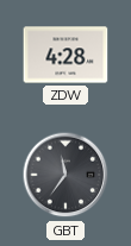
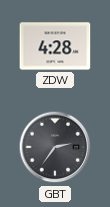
GBT: 11:36 -> 2:36
